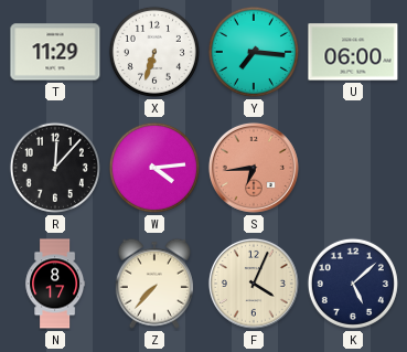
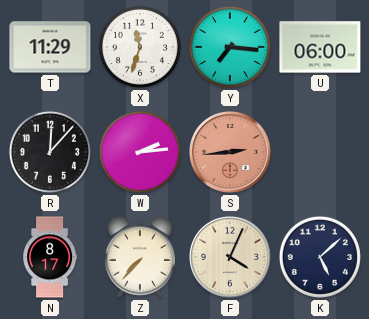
X: 6:33 -> 11:33
W: 4:14 -> 2:14
S: 6:44 -> 2:44
